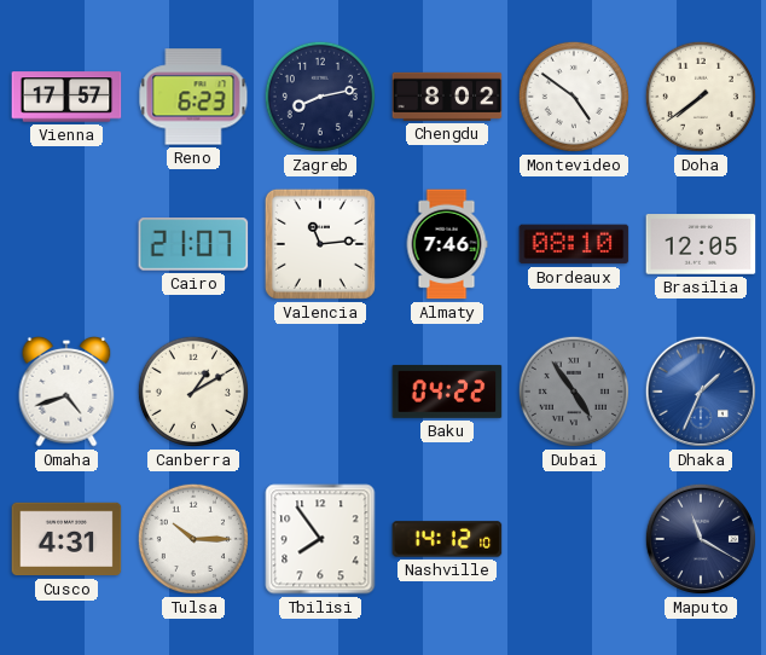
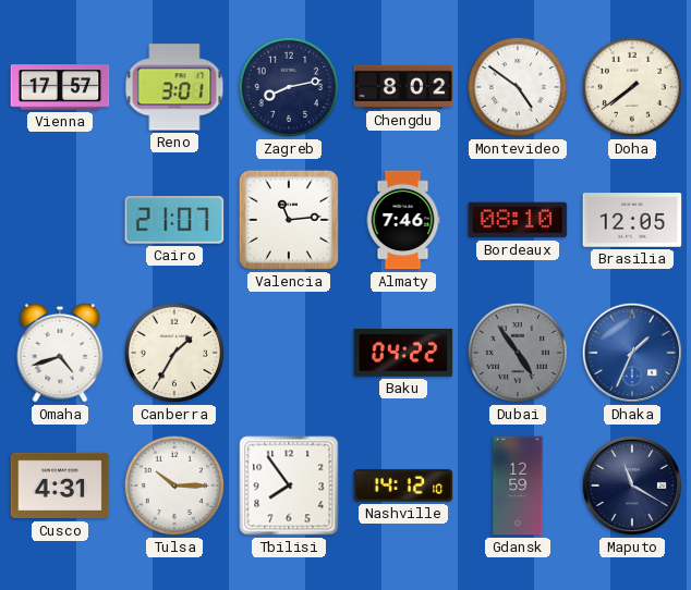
Reno: 6:23 -> 3:01
Canberra: 1:10 -> 1:35
Gdansk: none -> 12:59
